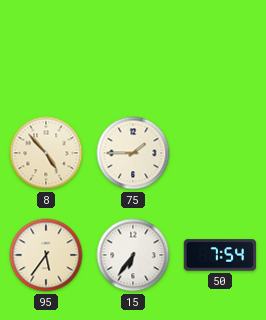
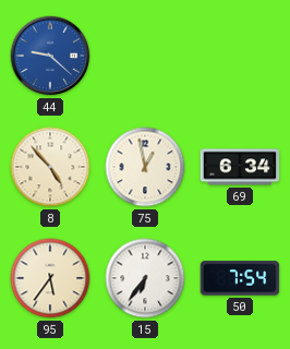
44: none -> 9:22
75: 1:45 -> 12:58
69: none -> 6:34
